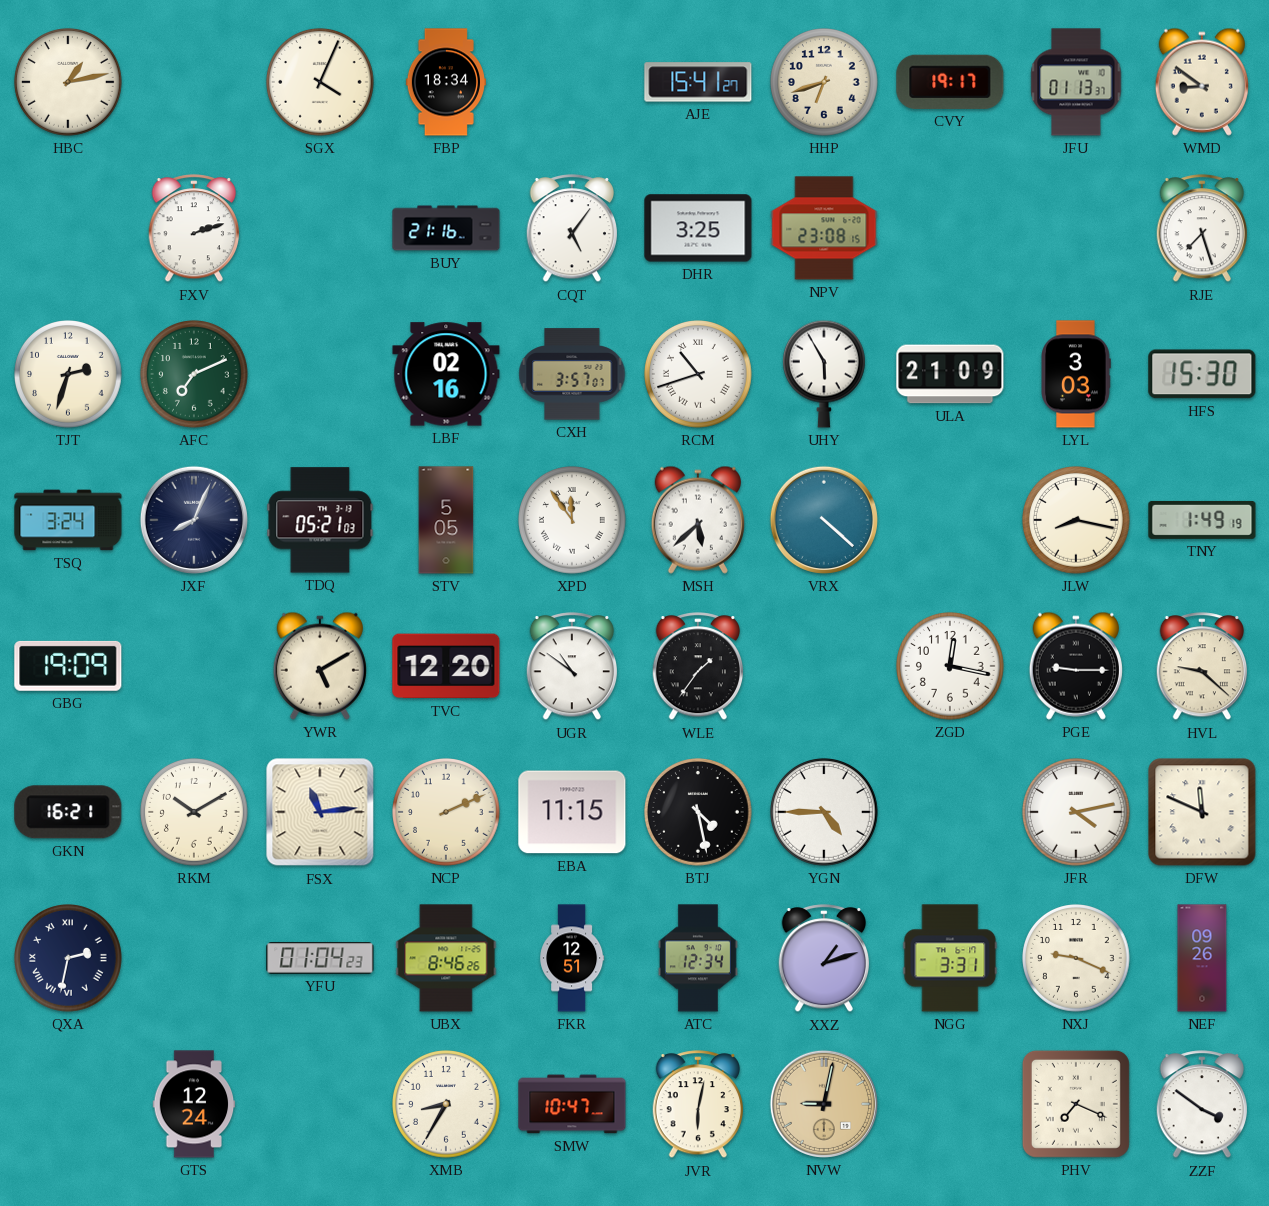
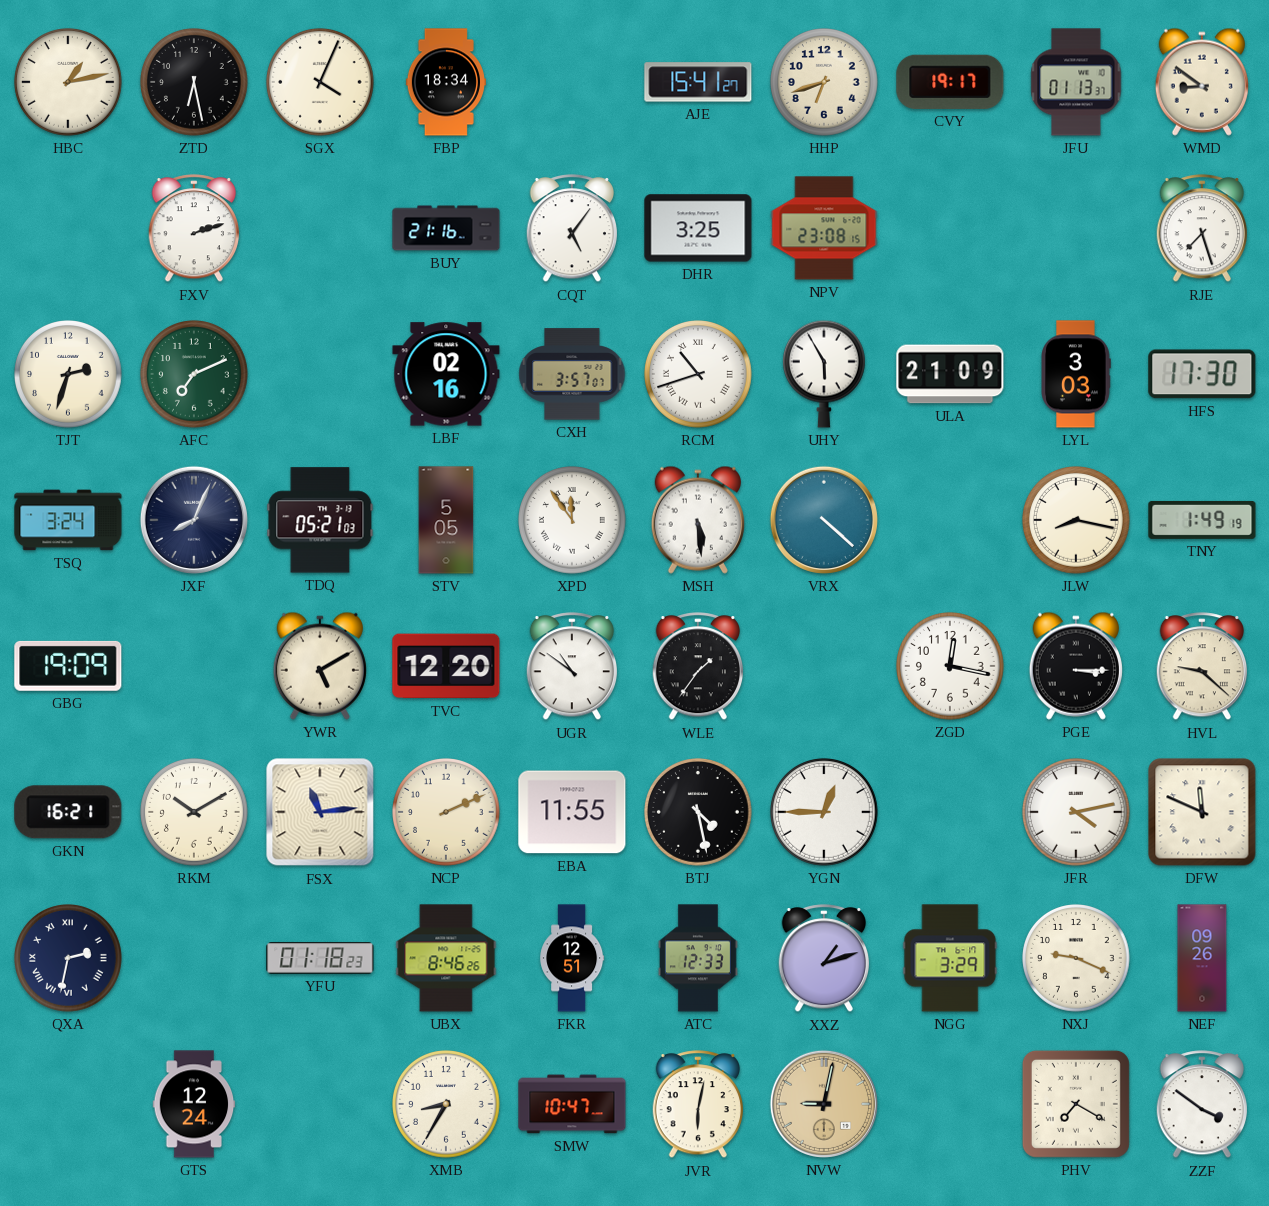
ZTD: none -> 6:28
HFS: 15:30 -> 17:30
MSH: 5:38 -> 5:29
PGE: 9:15 -> 3:15
EBA: 11:15 -> 11:55
YGN: 4:45 -> 12:45
YFU: 01:04 -> 01:18
ATC: 12:34 -> 12:33
NGG: 3:31 -> 3:29
PHV: 7:19 -> 7:20
